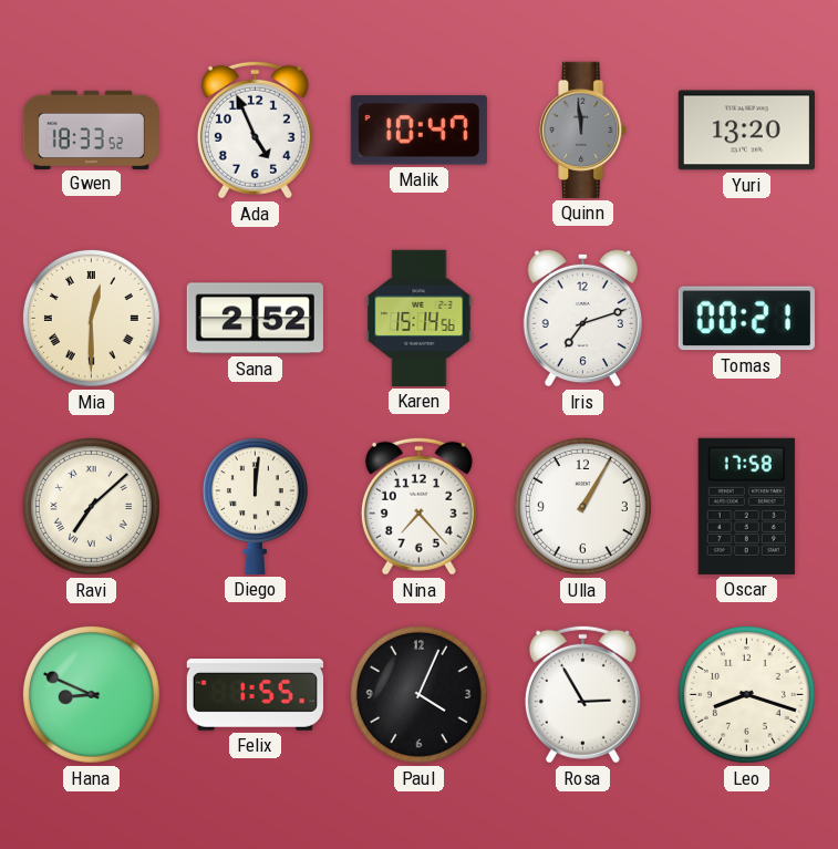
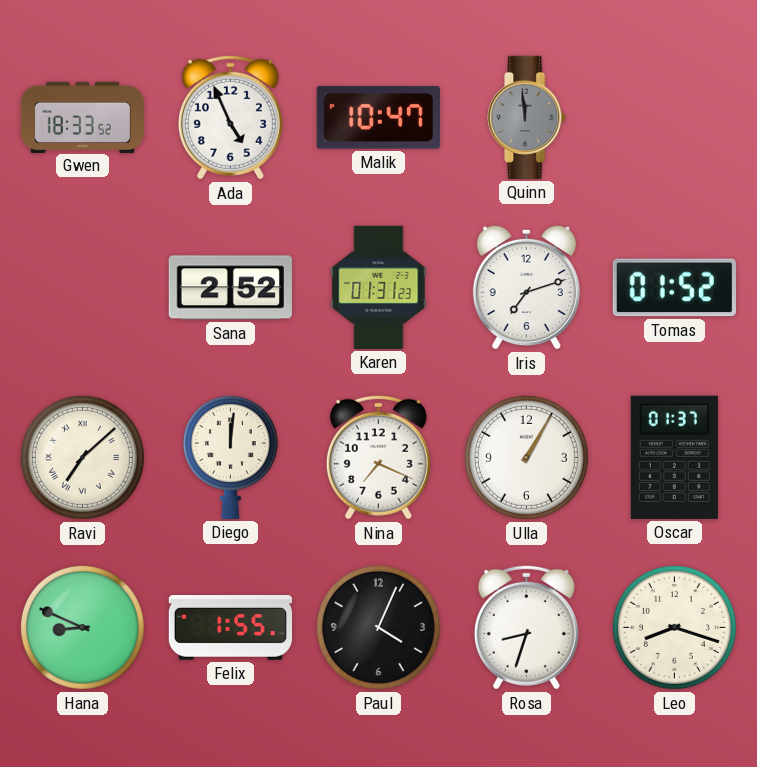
Yuri: 13:20 -> none
Mia: 12:30 -> none
Karen: 15:14 -> 01:31
Tomas: 00:21 -> 01:52
Nina: 7:23 -> 7:19
Oscar: 17:58 -> 01:37
Rosa: 2:55 -> 8:33
